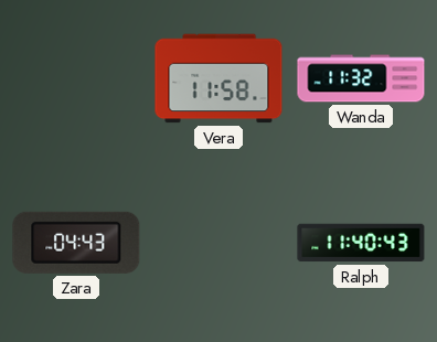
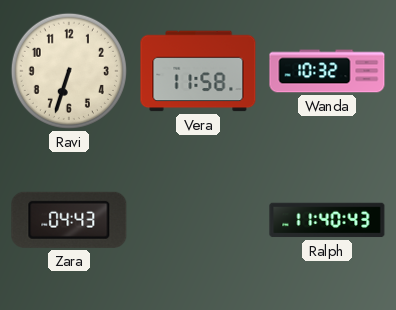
Ravi: none -> 6:33
Wanda: 11:32 -> 10:32
